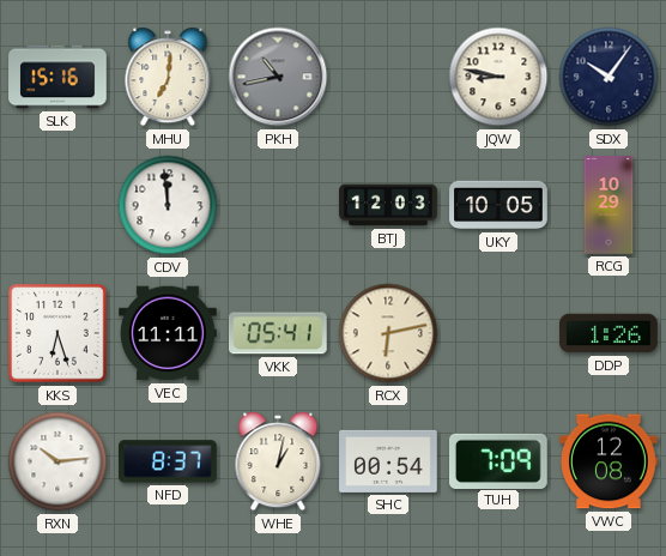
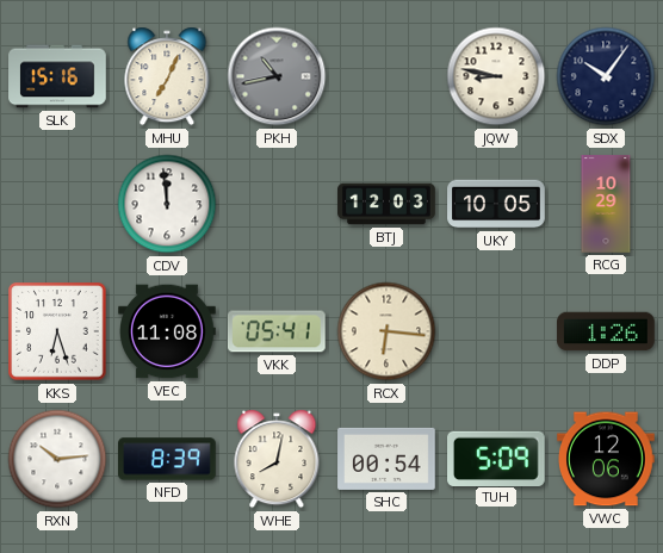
MHU: 7:01 -> 7:04
VEC: 11:11 -> 11:08
RCX: 6:13 -> 6:16
NFD: 8:37 -> 8:39
WHE: 1:02 -> 8:02
TUH: 7:09 -> 5:09
VWC: 12:08 -> 12:06
